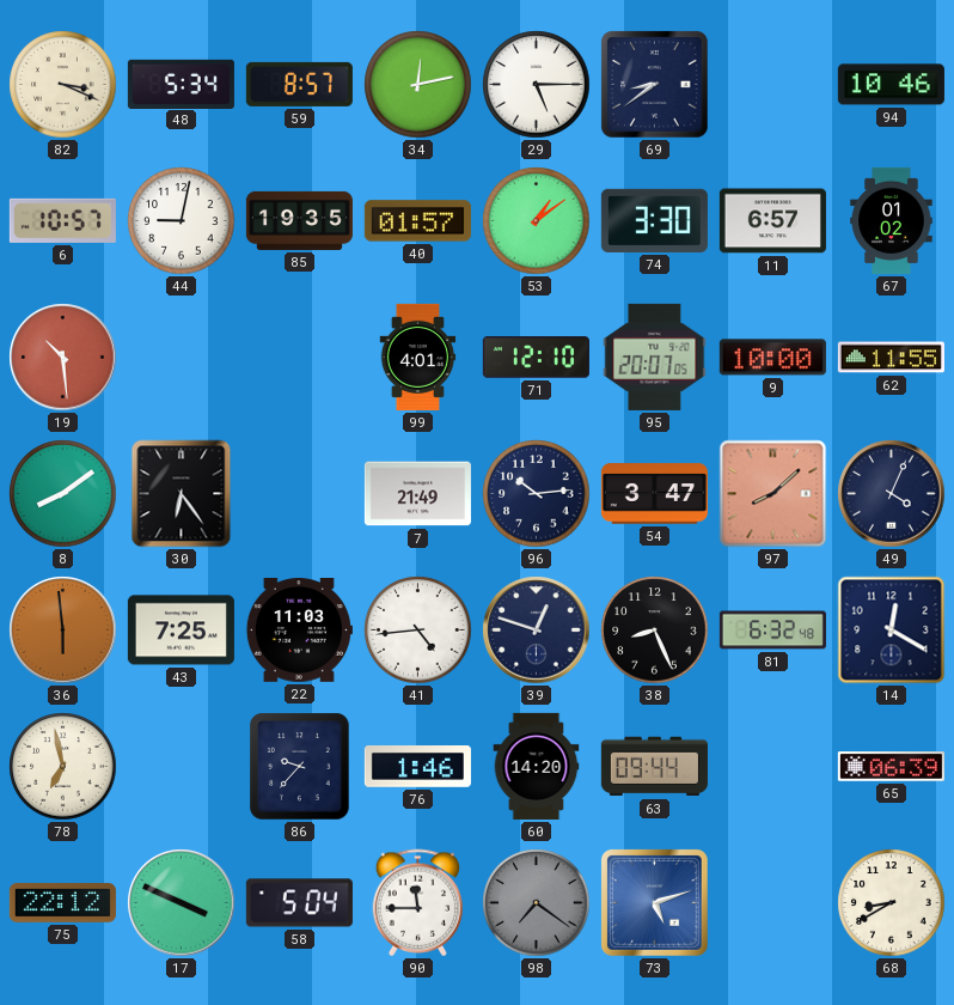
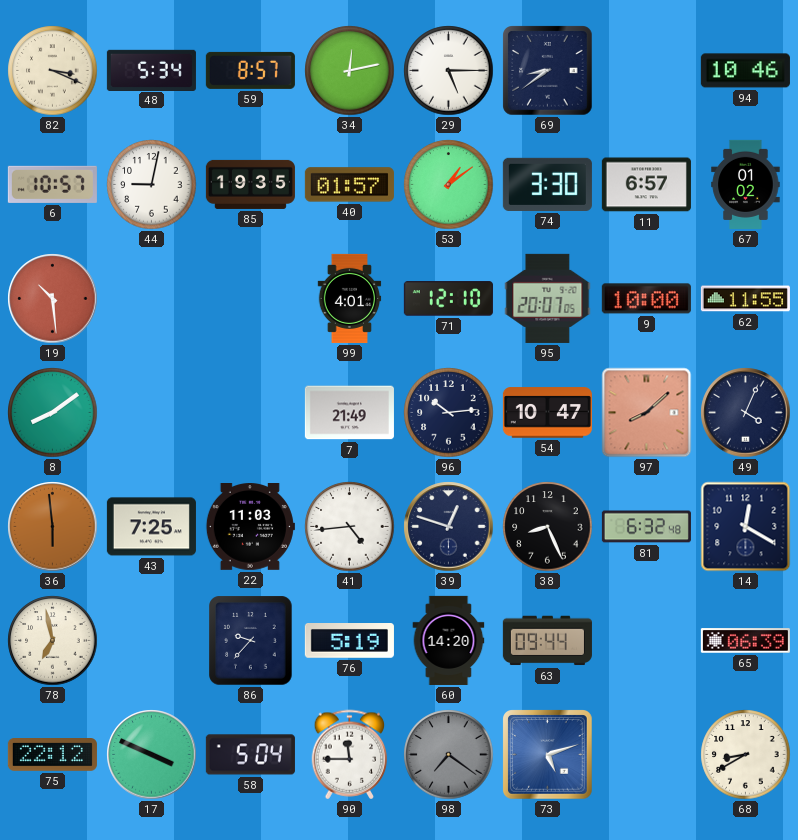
30: 6:24 -> none
54: 3:47 -> 10:47
76: 1:46 -> 5:19
